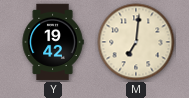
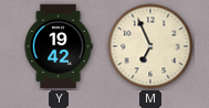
M: 7:01 -> 6:56
